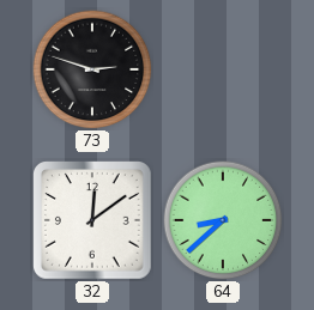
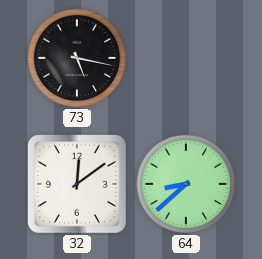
73: 2:48 -> 5:17
